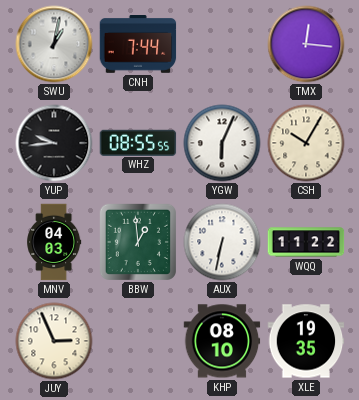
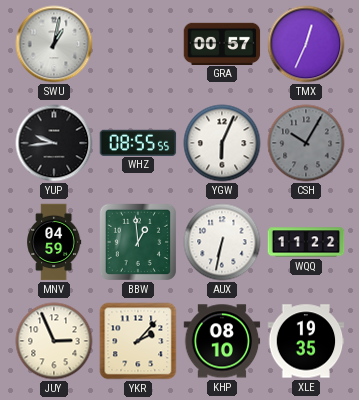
CNH: 7:44 -> none
GRA: none -> 00:57
TMX: 12:16 -> 12:34
CSH dial: cream -> grey
MNV: 04:03 -> 04:59
YKR: none -> 2:07
